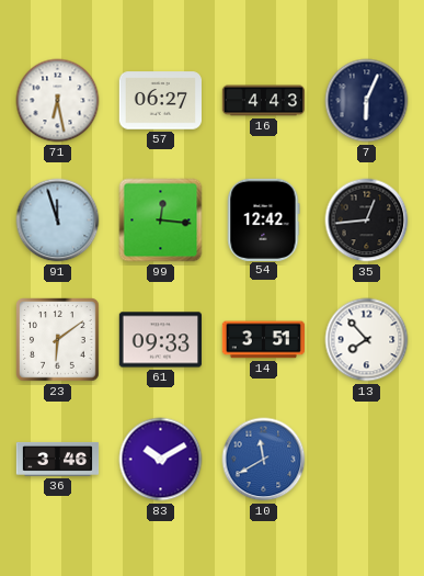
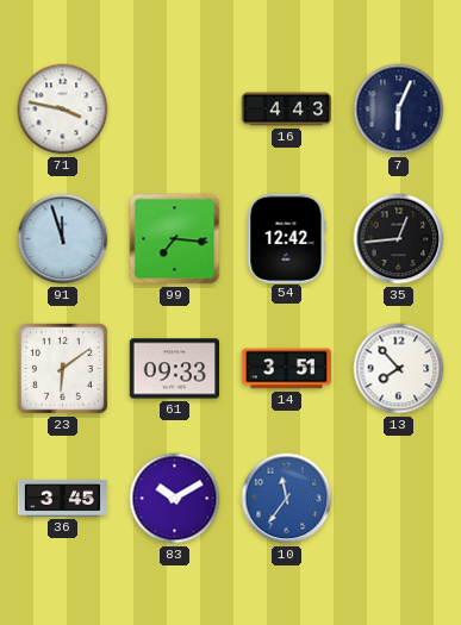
71: 6:28 -> 3:47
57: 06:27 -> none
99: 12:16 -> 7:16
36: 3:46 -> 3:45
10: 11:40 -> 11:36
